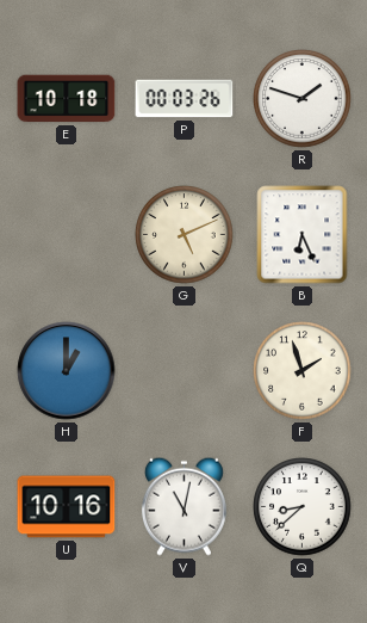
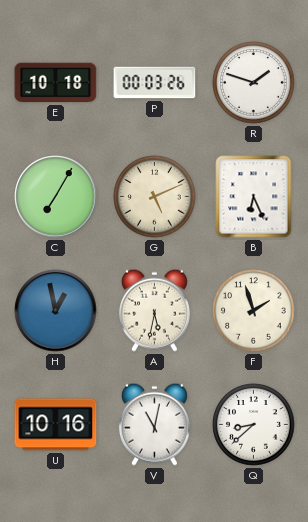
C: none -> 7:05
H: 1:00 -> 12:58
A: none -> 5:32
